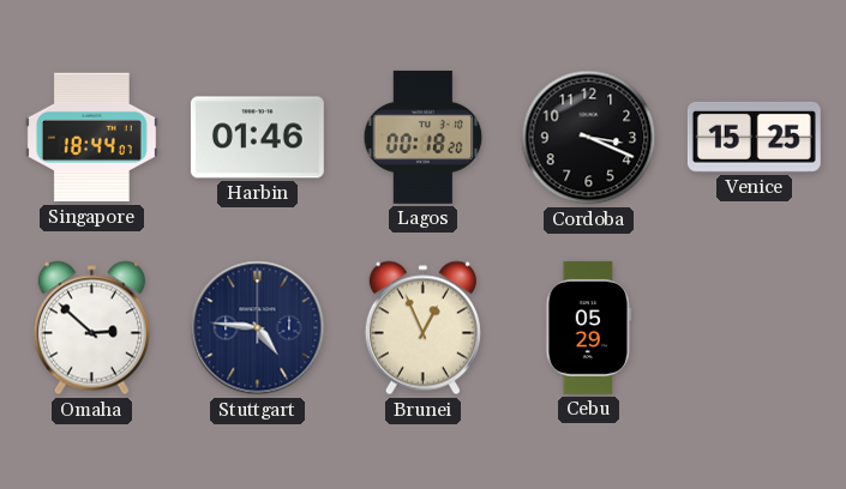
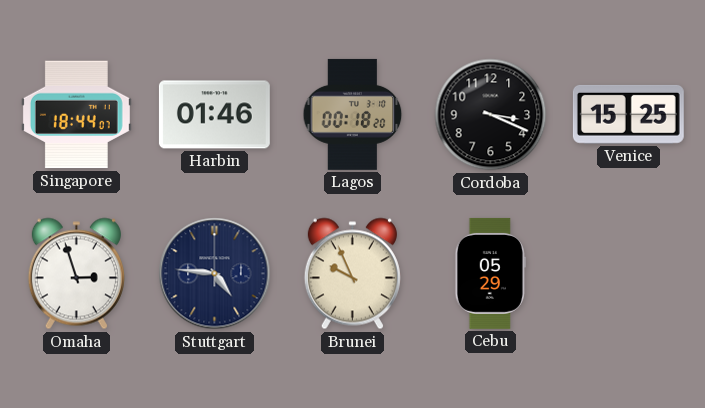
Omaha: 2:52 -> 2:57
Brunei: 12:56 -> 9:56
